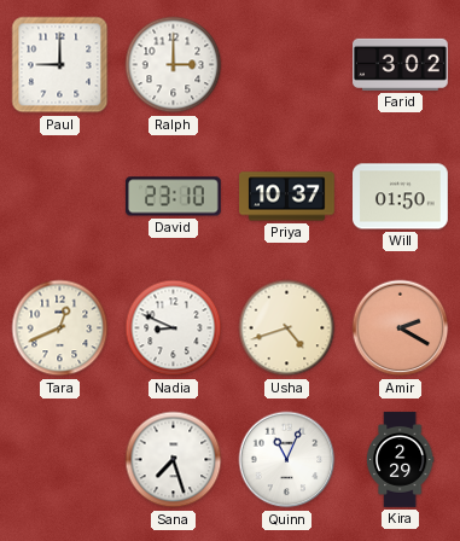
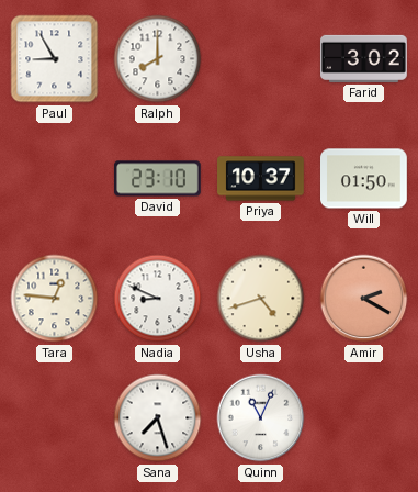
Paul: 9:00 -> 8:55
Ralph: 3:00 -> 8:00
Tara: 12:41 -> 12:46
Kira: 2:29 -> none
